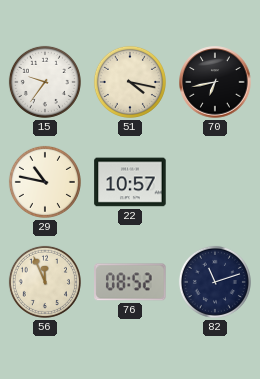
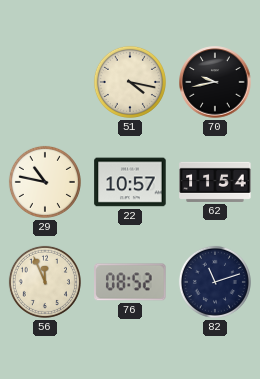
15: 9:36 -> none
70: 6:43 -> 9:43
62: none -> 11:54
